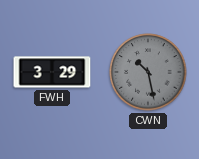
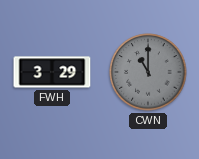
CWN: 10:28 -> 11:00
